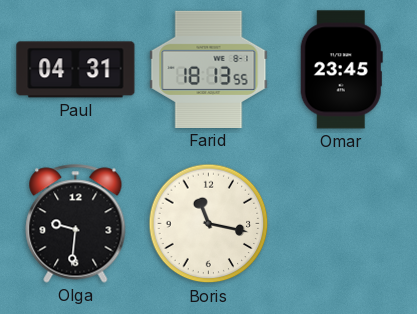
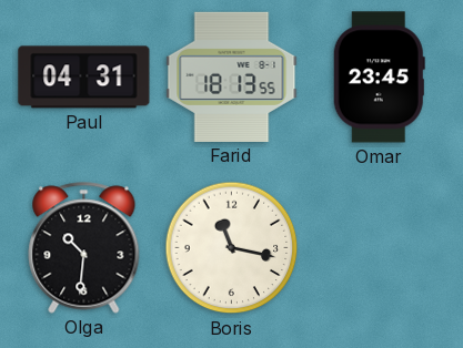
Olga: 9:31 -> 10:31
